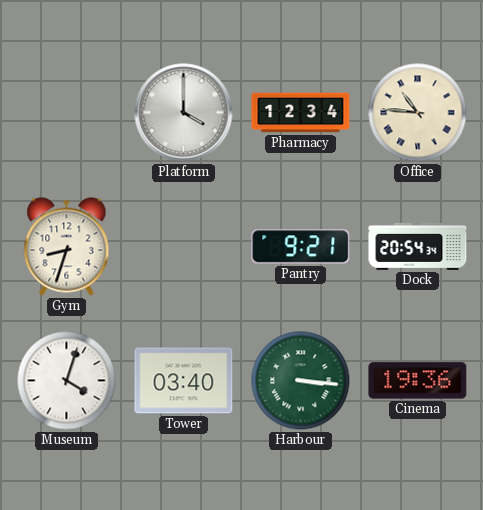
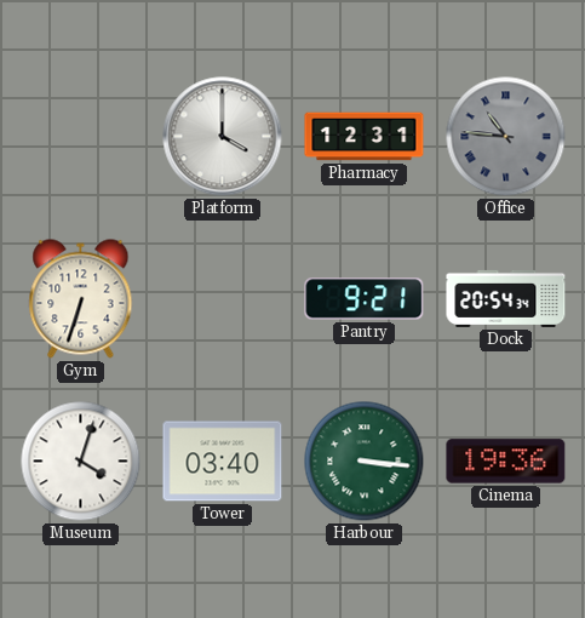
Pharmacy: 12:34 -> 12:31
Office dial: cream -> grey
Gym: 8:33 -> 6:33
